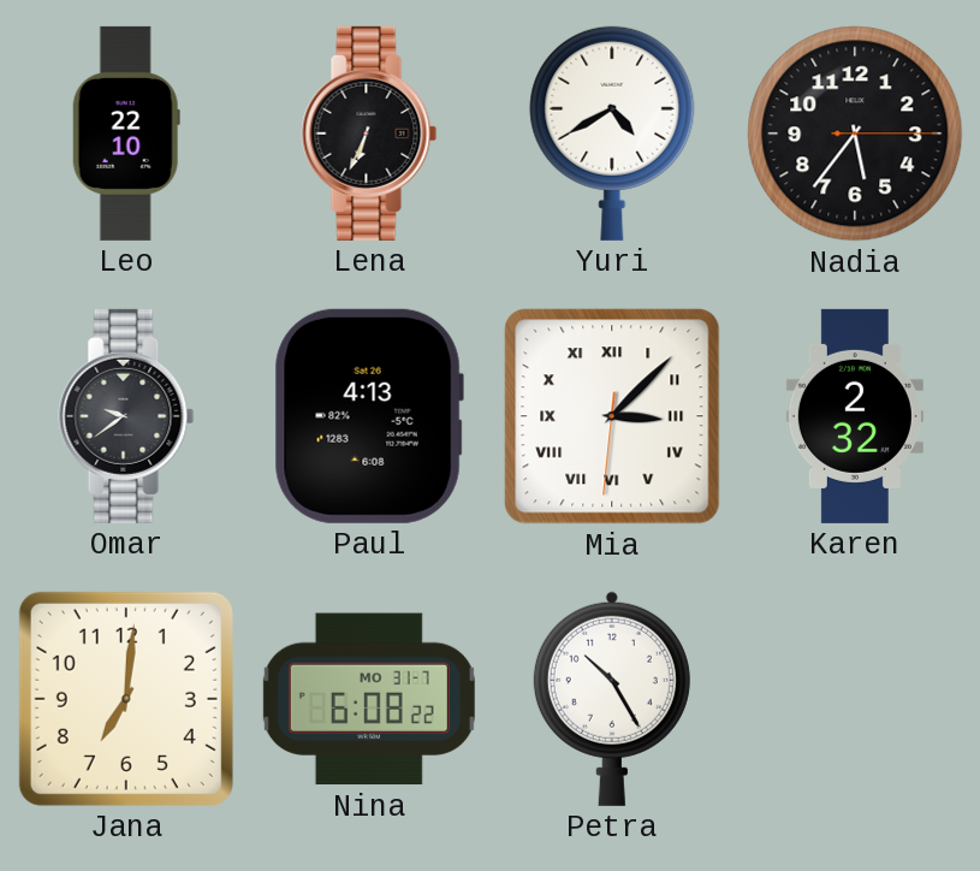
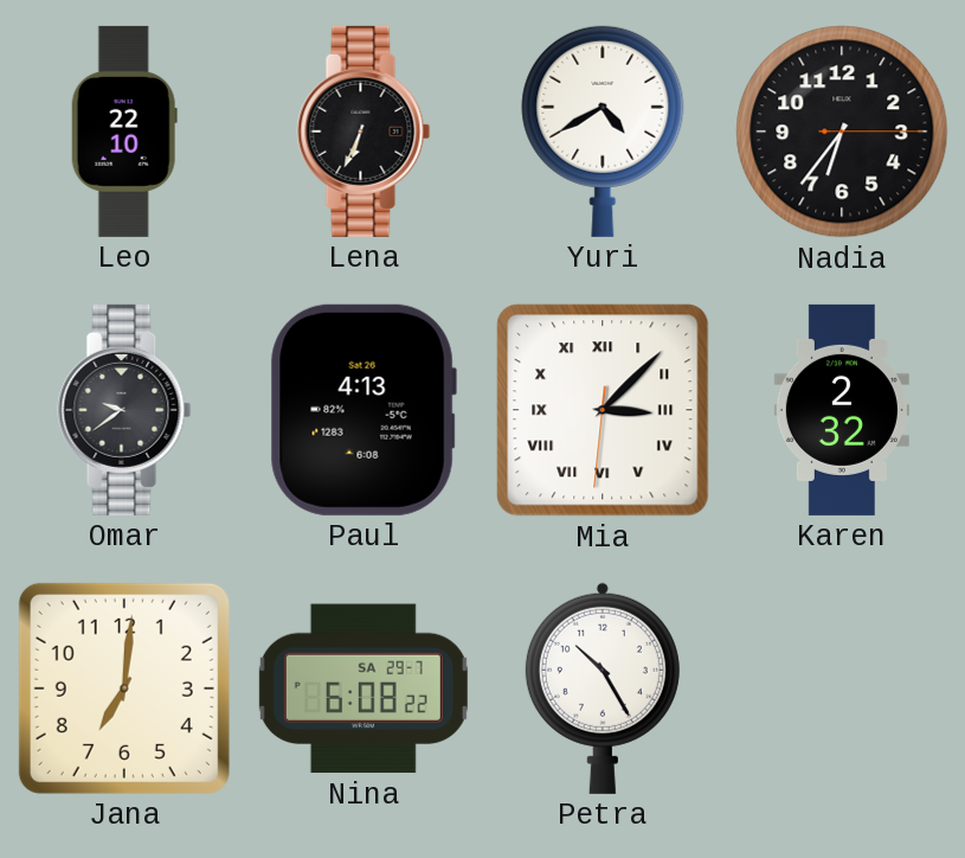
Nadia: 5:36 -> 6:36
Nina date: MO 31-7 -> SA 29-7
